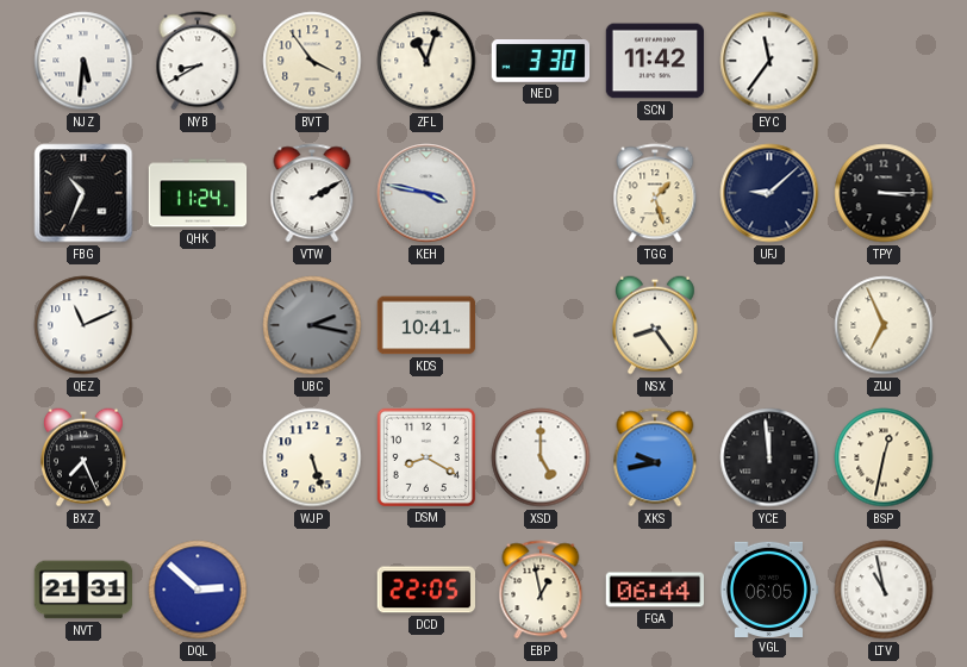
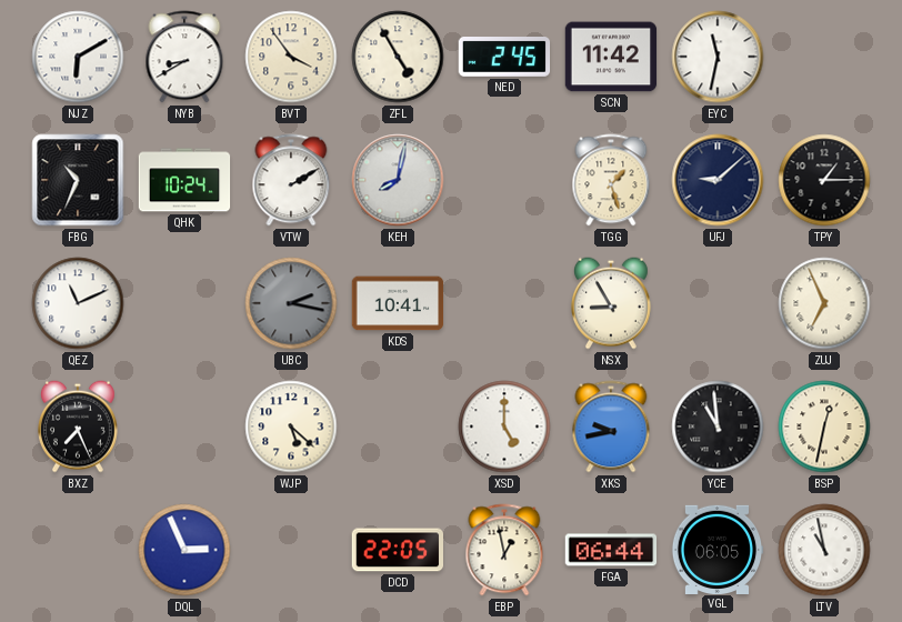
NJZ: 5:31 -> 6:10
ZFL: 11:03 -> 4:55
NED: 3:30 -> 2:45
EYC: 11:36 -> 11:32
QHK: 11:24 -> 10:24
KEH: 3:47 -> 8:02
TPY: 3:15 -> 1:15
NSX: 8:24 -> 8:55
WJP: 5:27 -> 5:22
DSM: 8:20 -> none
YCE: 11:59 -> 10:59
NVT: 21:31 -> none
DQL: 2:52 -> 2:56
